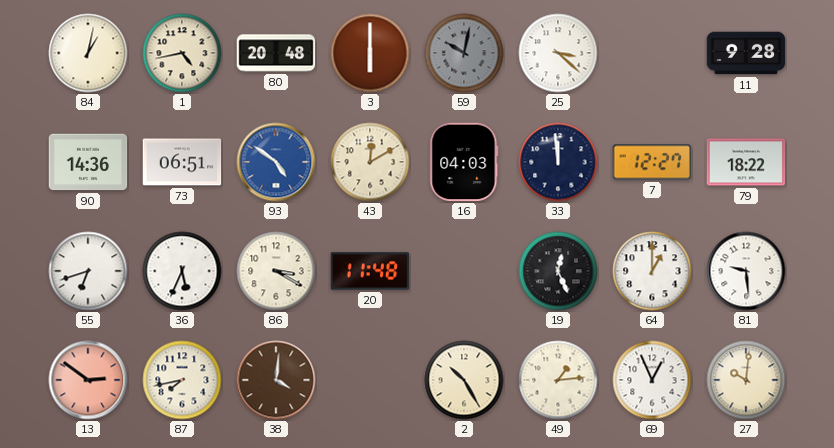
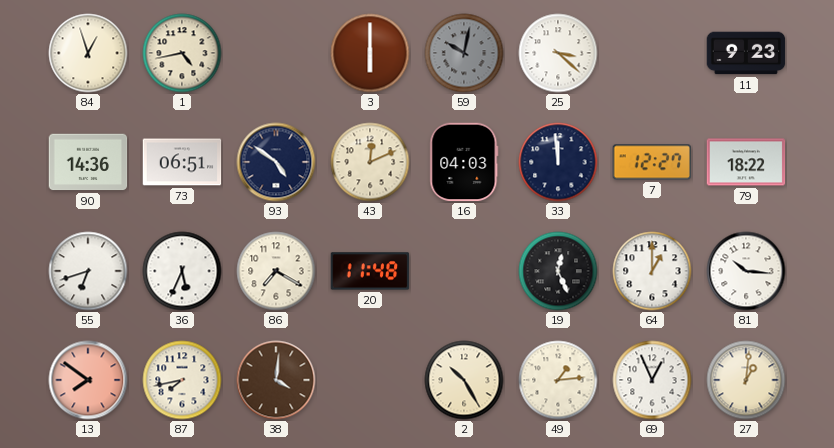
84: 1:02 -> 12:57
80: 20:48 -> none
11: 9:28 -> 9:23
93 dial: blue -> navy
43: 12:10 -> 12:11
86: 3:20 -> 7:20
81: 9:29 -> 10:16
13: 2:51 -> 7:51
27: 10:01 -> 1:01
